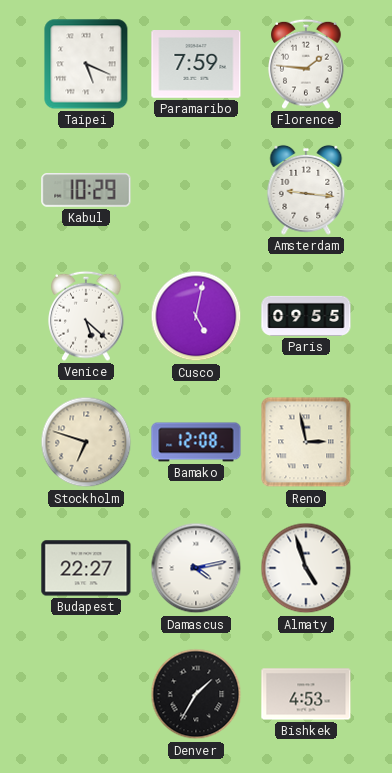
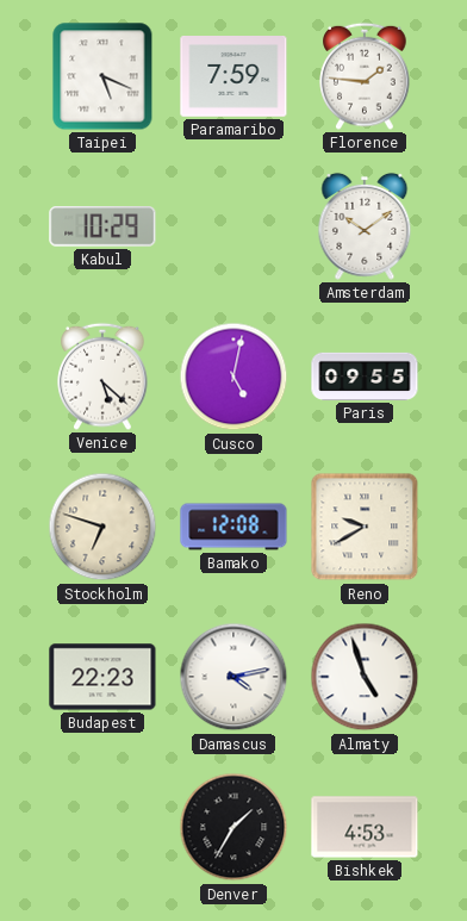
Amsterdam: 9:16 -> 10:09
Reno: 2:58 -> 9:40
Budapest: 22:27 -> 22:23
